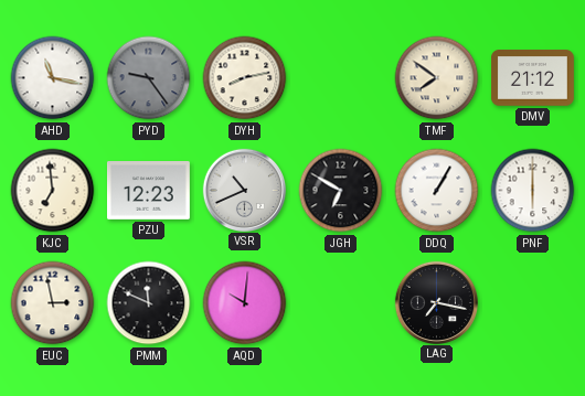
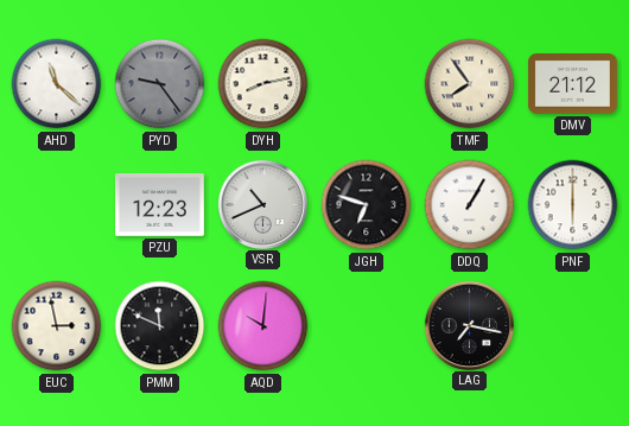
AHD: 11:17 -> 11:22
TMF: 7:51 -> 7:54
KJC: 6:59 -> none
JGH: 6:50 -> 6:48
